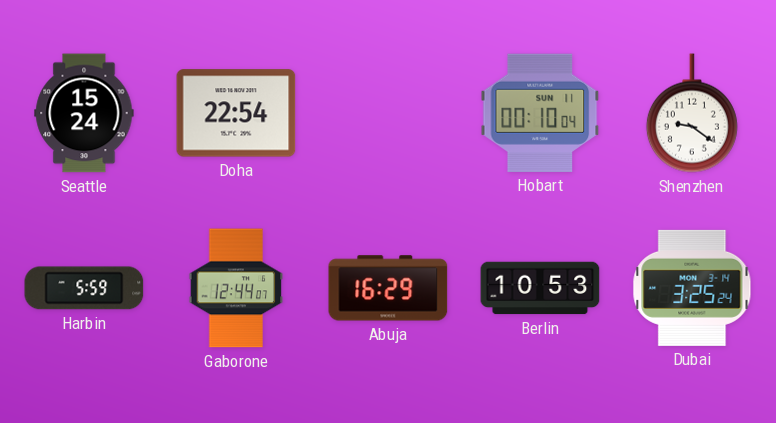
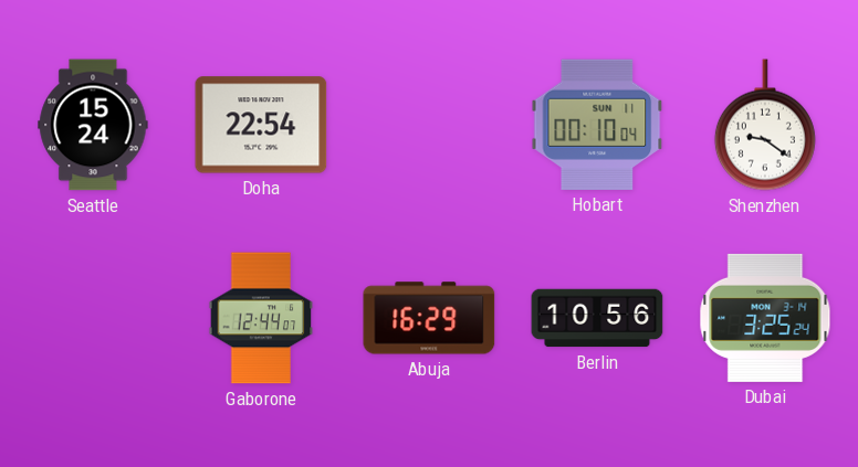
Harbin: 5:59 -> none
Berlin: 10:53 -> 10:56
